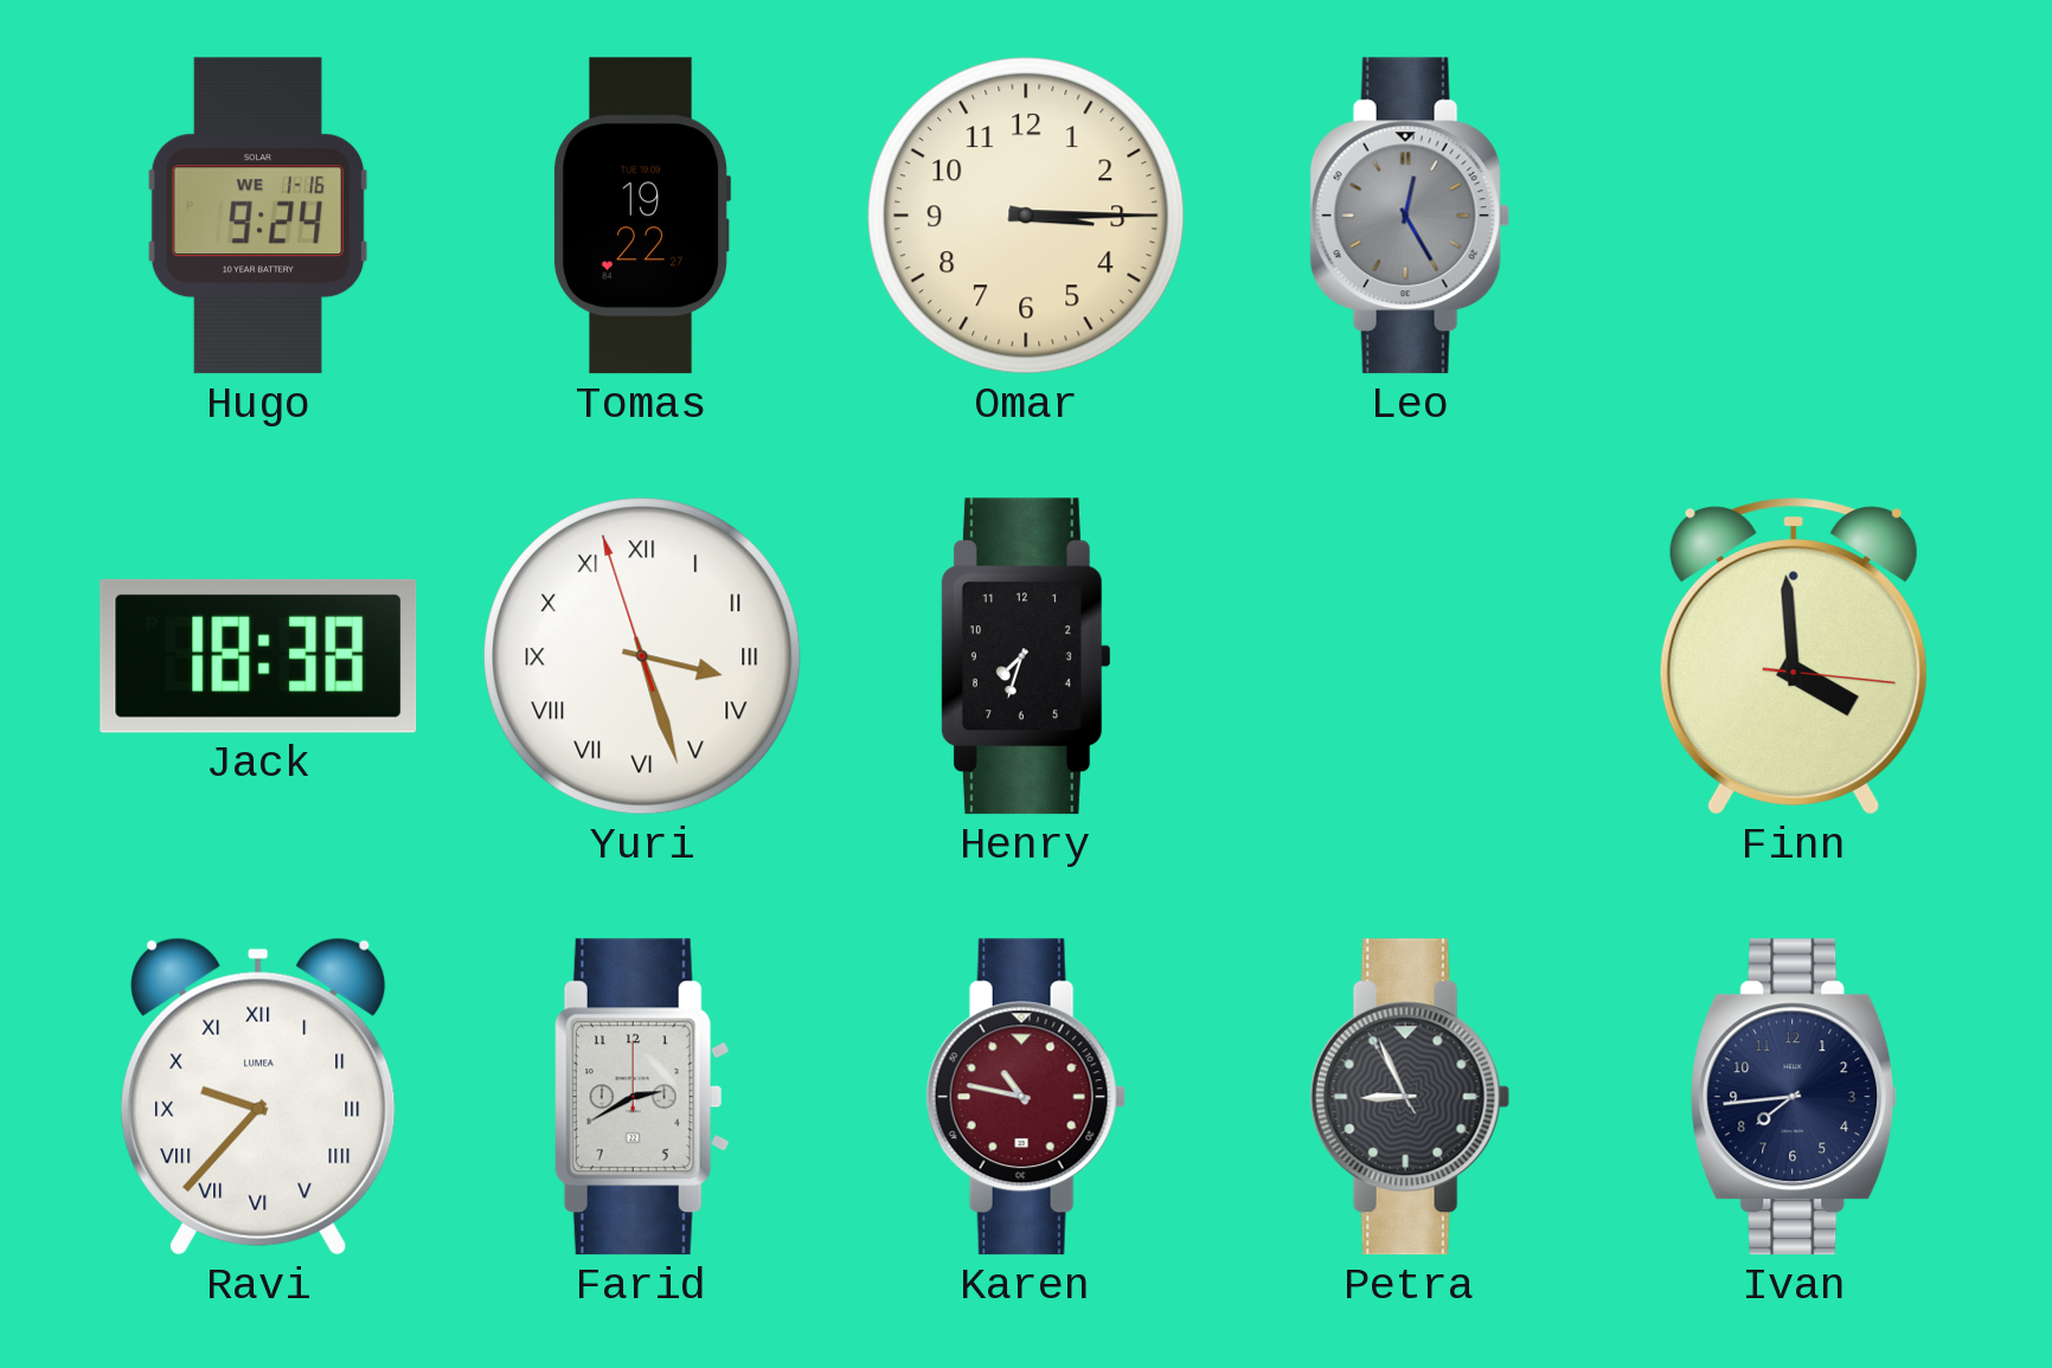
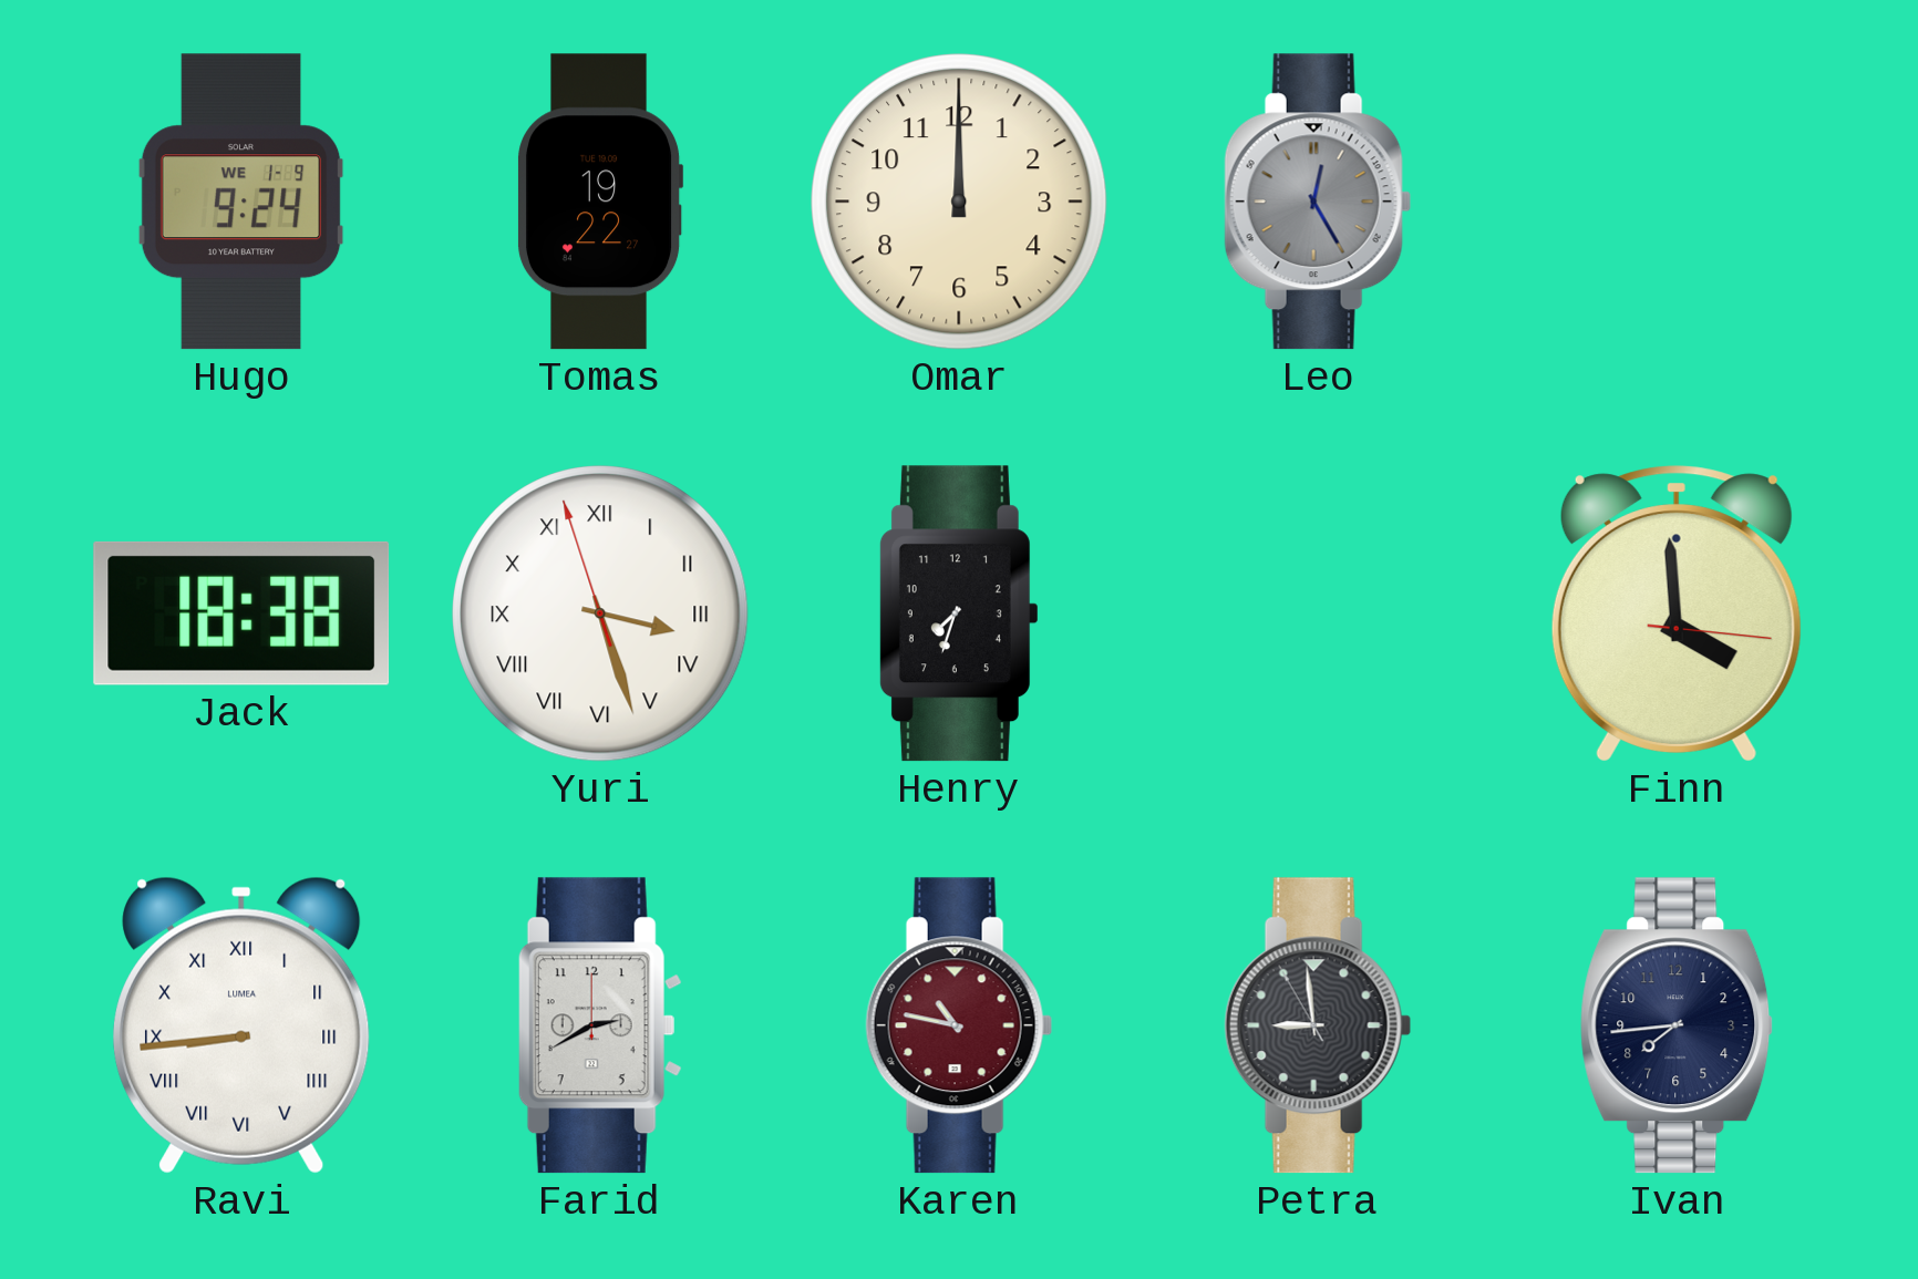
Hugo date: WE 1-16 -> WE 1-9
Omar: 3:15 -> 12:00
Ravi: 9:37 -> 8:44
Petra: 8:55 -> 8:58
